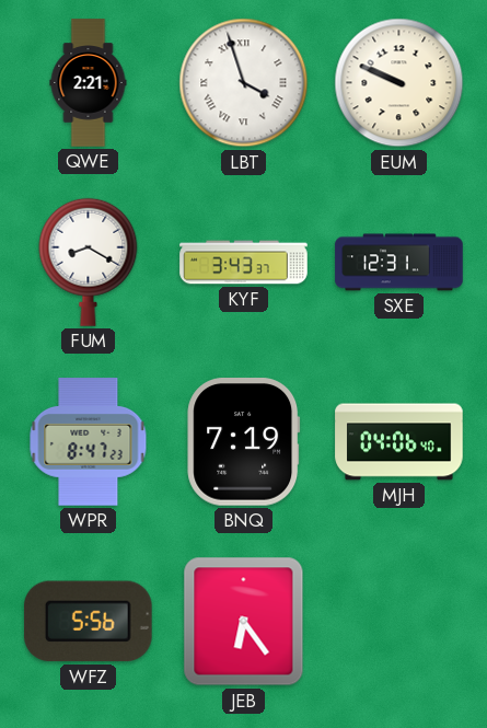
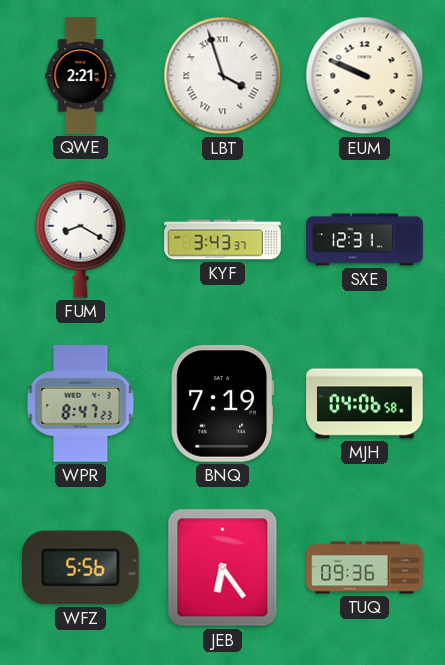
MJH: 04:06:40 -> 04:06:58
TUQ: none -> 09:36
